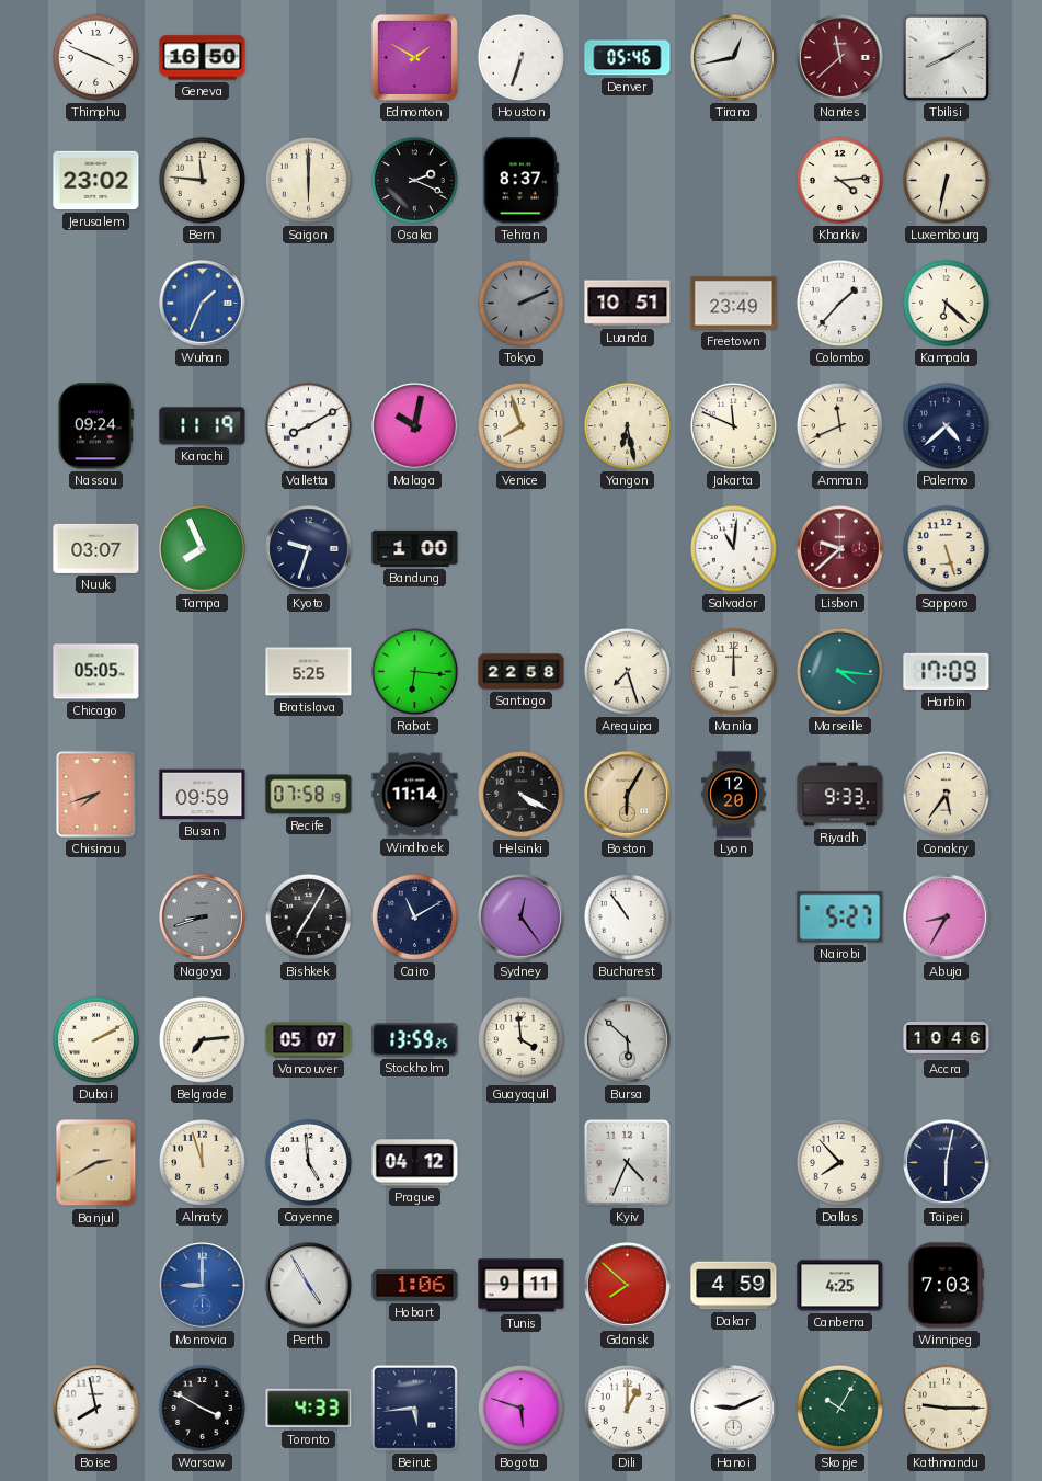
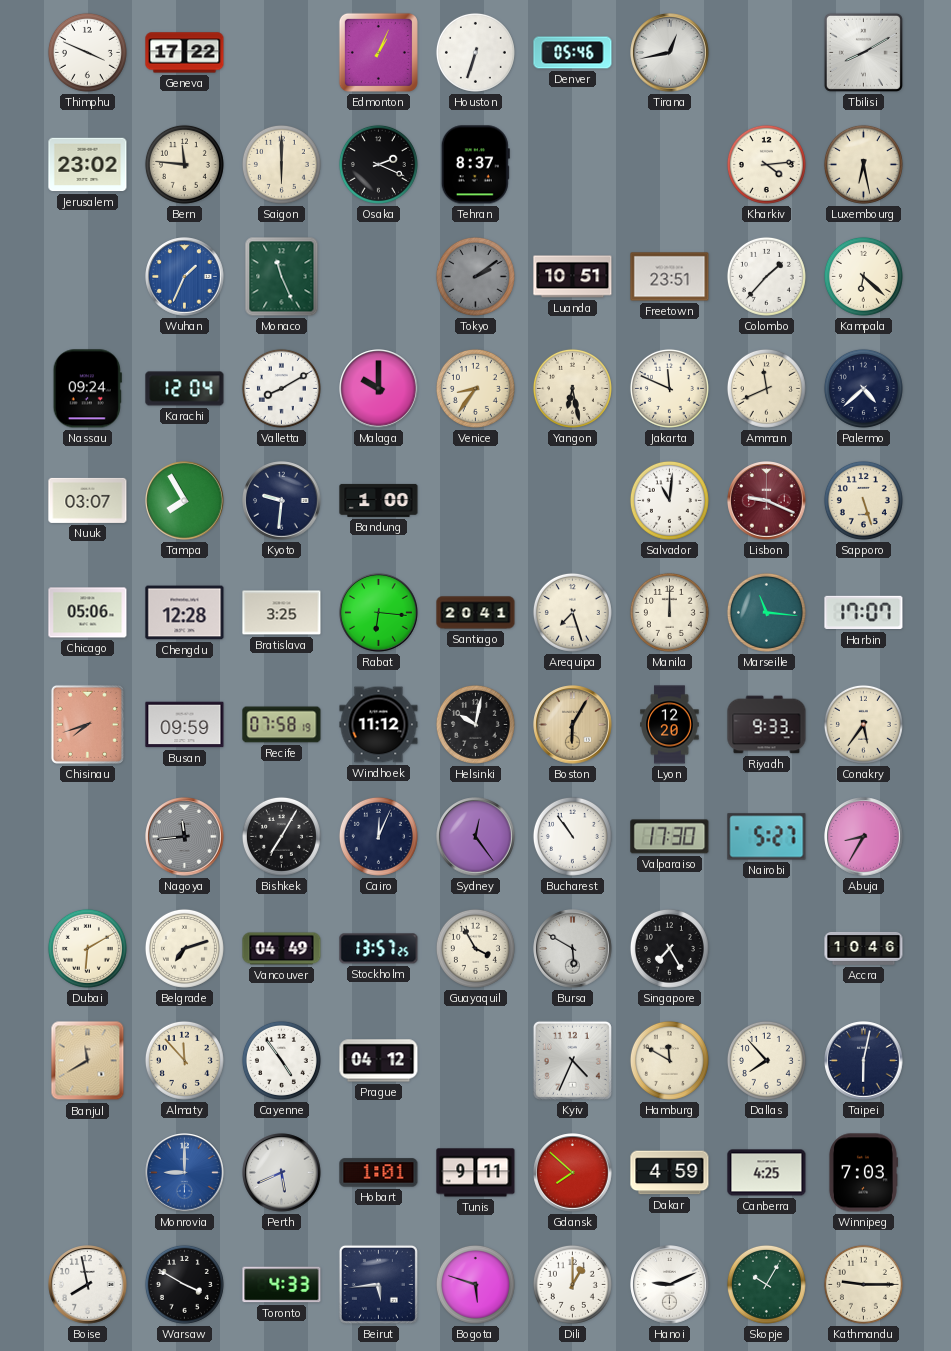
Geneva: 16:50 -> 17:22
Edmonton: 1:50 -> 1:04
Nantes: 11:38 -> none
Luxembourg: 6:32 -> 6:28
Monaco: none -> 11:26
Tokyo: 2:11 -> 2:09
Freetown: 23:49 -> 23:51
Karachi: 11:19 -> 12:04
Malaga: 10:02 -> 10:00
Venice: 7:57 -> 8:36
Tampa: 7:56 -> 7:55
Kyoto: 9:33 -> 9:31
Lisbon: 9:38 -> 9:19
Chicago: 05:05 -> 05:06
Chengdu: none -> 12:28
Bratislava: 5:25 -> 3:25
Santiago: 22:58 -> 20:41
Marseille: 4:16 -> 11:16
Harbin: 17:09 -> 17:07
Windhoek: 11:14 -> 11:12
Helsinki: 4:20 -> 10:02
Nagoya: 8:42 -> 11:44
Cairo: 11:10 -> 12:04
Valparaiso: none -> 17:30
Dubai: 2:10 -> 6:10
Belgrade: 7:14 -> 7:12
Vancouver: 05:07 -> 04:49
Stockholm: 13:59 -> 13:57
Guayaquil: 3:59 -> 3:55
Bursa: 5:52 -> 5:50
Singapore: none -> 7:25
Banjul: 2:40 -> 11:40
Almaty: 11:57 -> 11:53
Cayenne: 4:59 -> 4:54
Hamburg: none -> 11:50
Perth: 4:55 -> 5:41
Hobart: 1:06 -> 1:01
